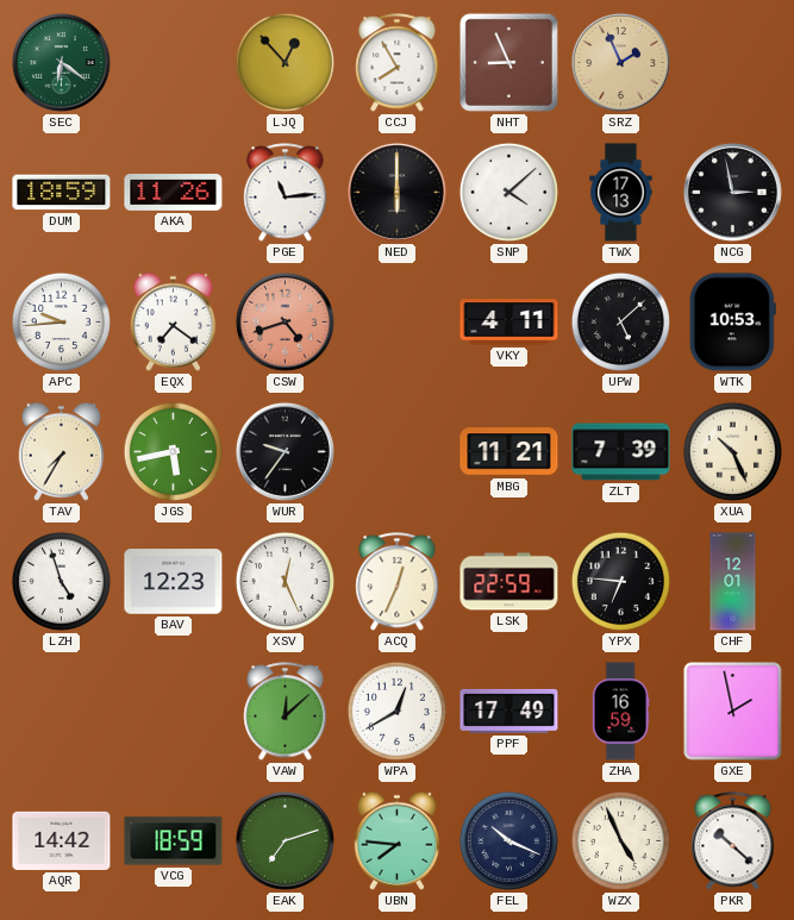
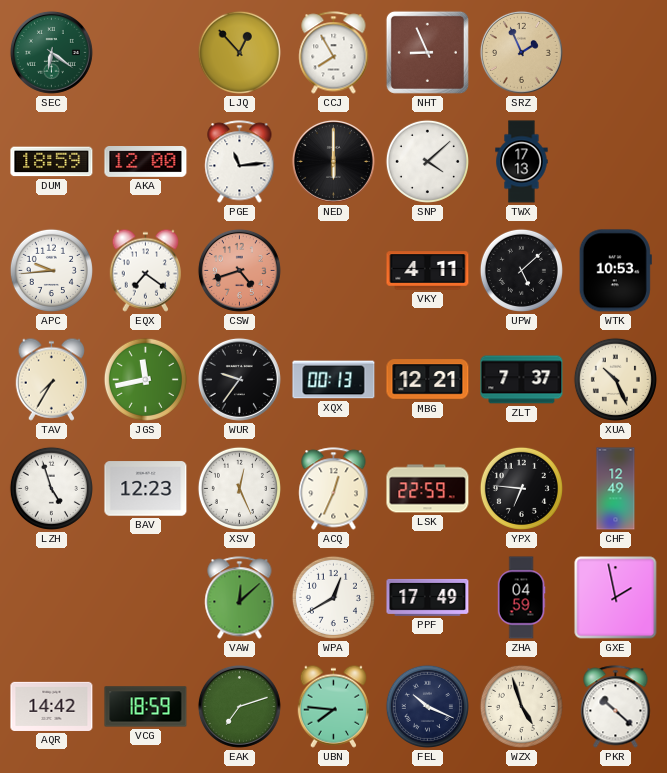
AKA: 11:26 -> 12:00
NCG: 2:58 -> none
JGS: 5:43 -> 11:43
XQX: none -> 00:13
MBG: 11:21 -> 12:21
ZLT: 7:39 -> 7:37
CHF: 12:01 -> 12:49
ZHA: 16:59 -> 04:59
WZX: 4:56 -> 4:57
